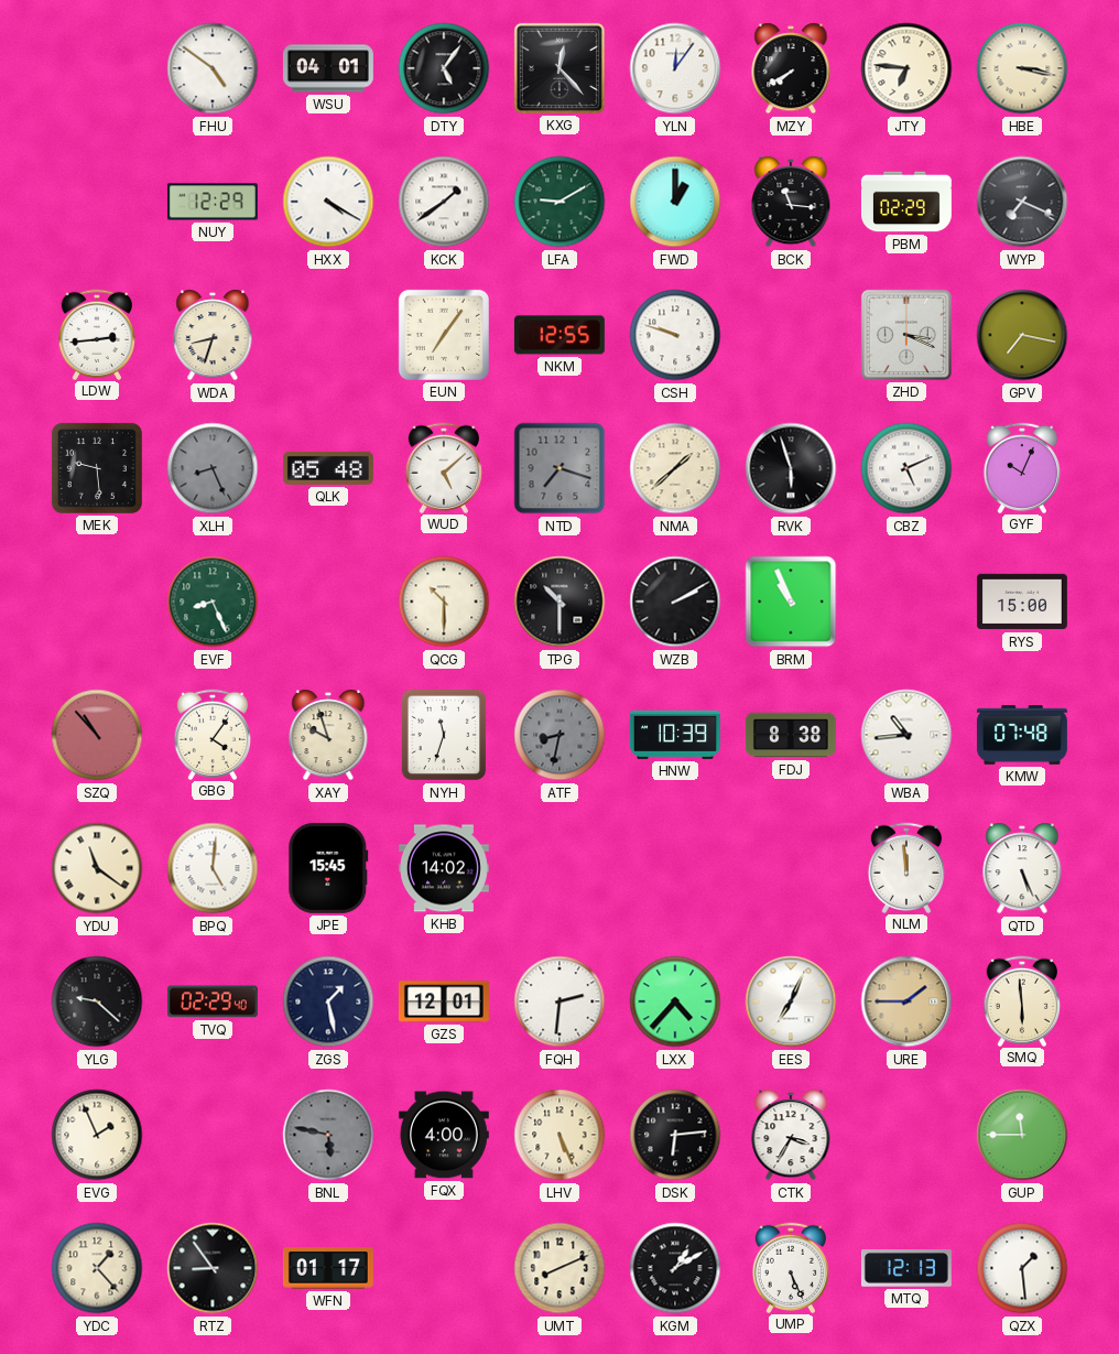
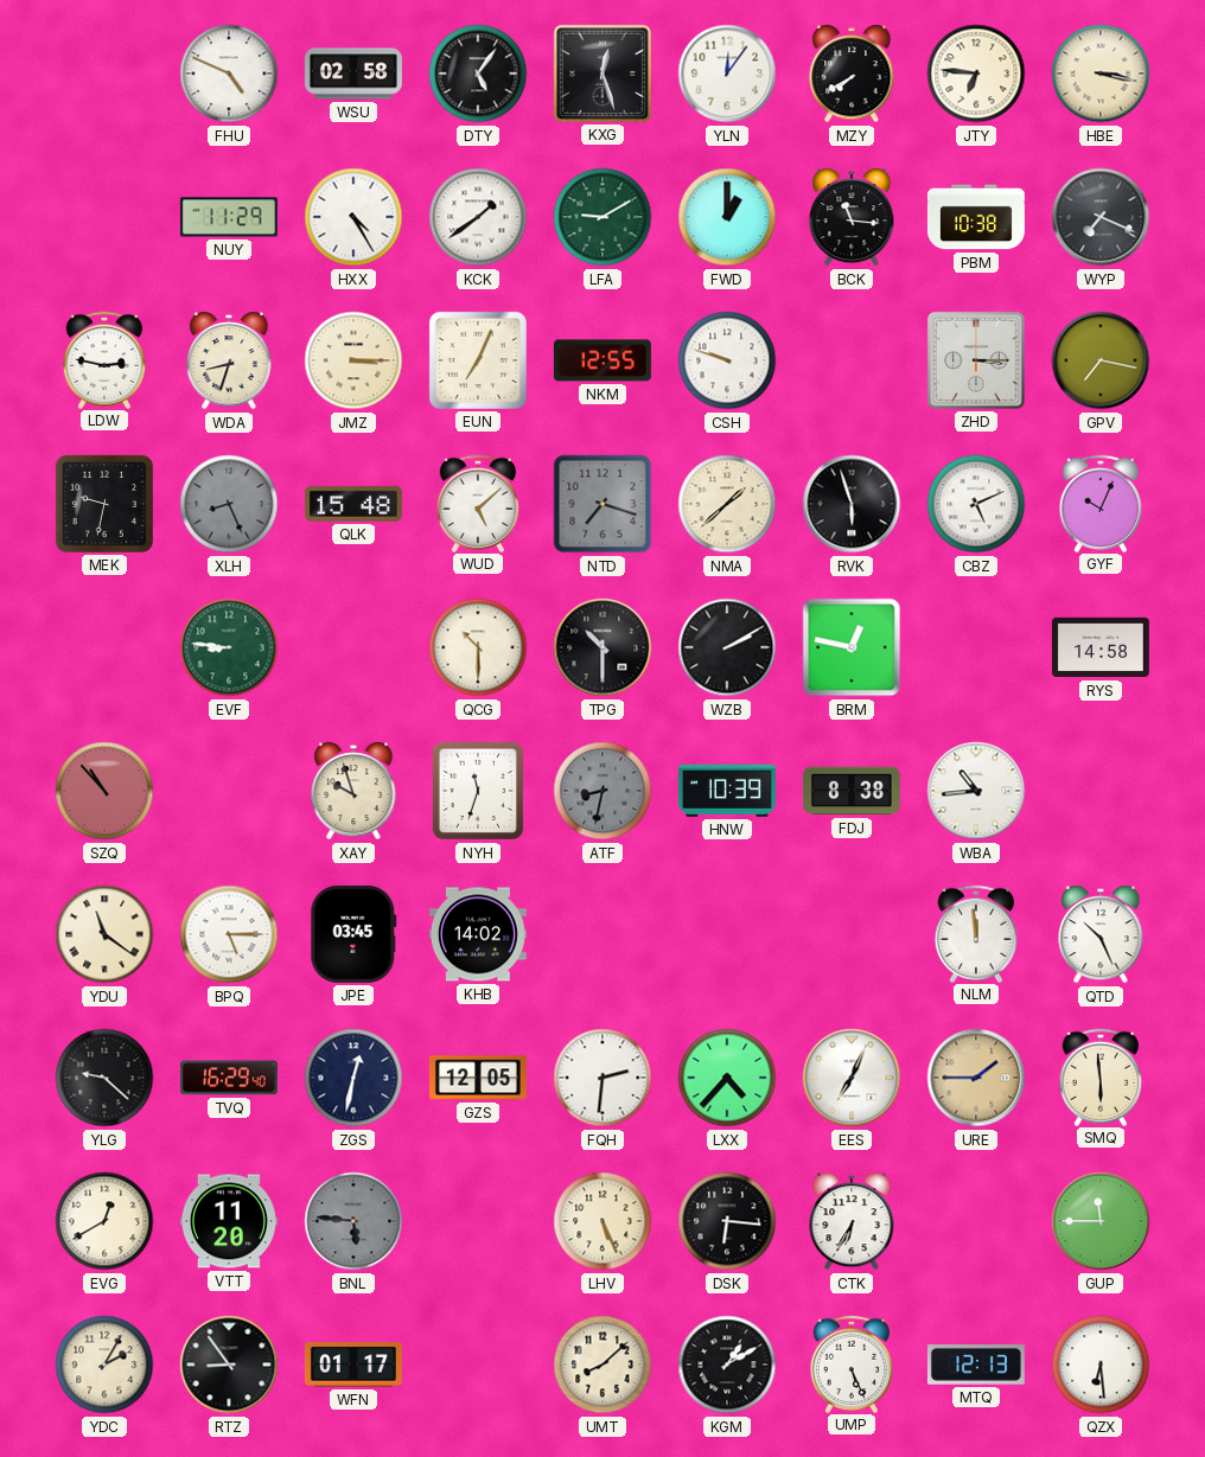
FHU: 4:51 -> 4:49
WSU: 04:01 -> 02:58
KXG: 12:23 -> 12:27
NUY: 12:29 -> 11:29
HXX: 4:20 -> 4:25
PBM: 02:29 -> 10:38
LDW: 2:44 -> 2:47
JMZ: none -> 3:15
EUN: 7:06 -> 7:04
ZHD: 3:19 -> 3:15
MEK: 9:29 -> 9:32
QLK: 05:48 -> 15:48
EVF: 8:26 -> 8:46
BRM: 10:56 -> 12:47
RYS: 15:00 -> 14:58
GBG: 4:06 -> none
KMW: 07:48 -> none
BPQ: 5:01 -> 5:15
JPE: 15:45 -> 03:45
QTD: 5:26 -> 10:26
TVQ: 02:29 -> 16:29
ZGS: 1:28 -> 12:32
GZS: 12:01 -> 12:05
EVG: 1:56 -> 12:40
VTT: none -> 11:20
BNL: 5:47 -> 5:46
FQX: 4:00 -> none
DSK: 6:14 -> 6:16
CTK: 3:35 -> 6:35
YDC: 1:23 -> 2:05
UMT: 8:11 -> 8:08
QZX: 1:29 -> 6:29
